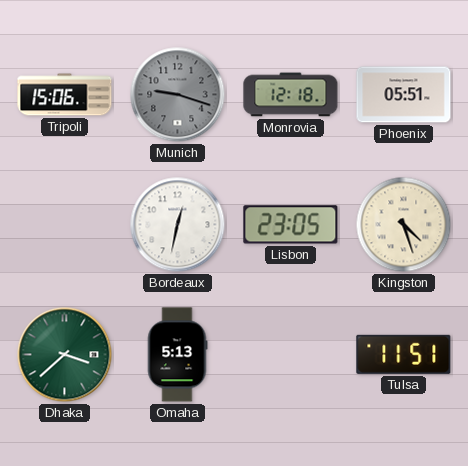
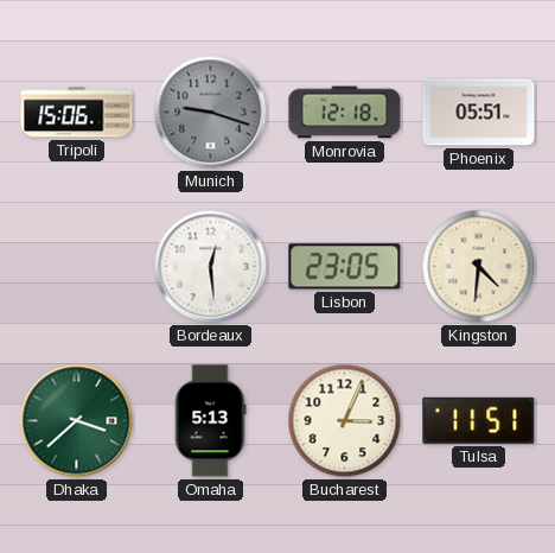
Bordeaux: 12:32 -> 12:29
Kingston: 4:27 -> 4:31
Bucharest: none -> 3:04
